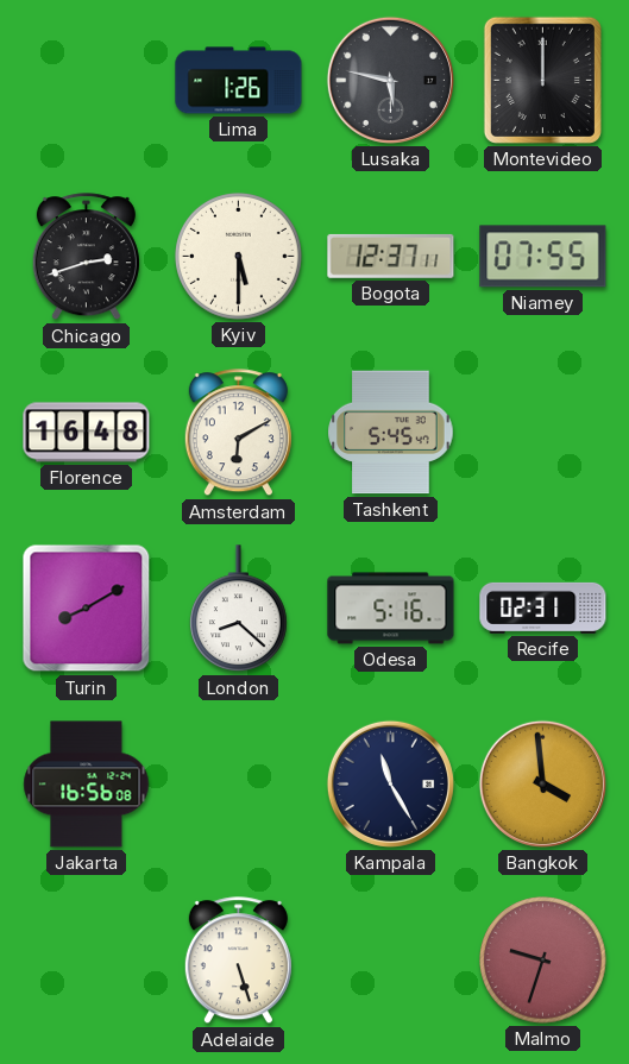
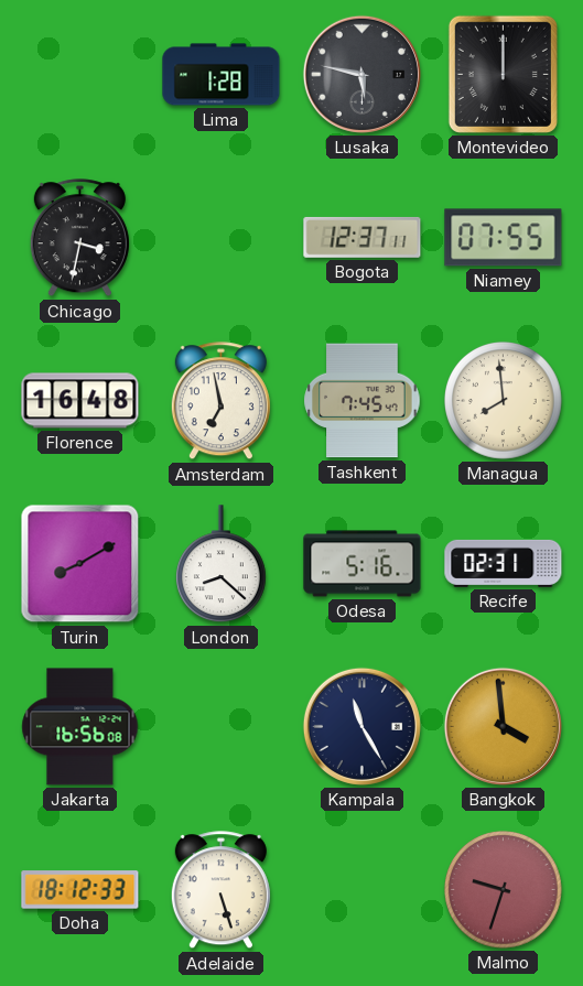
Lima: 1:26 -> 1:28
Chicago: 2:42 -> 3:32
Kyiv: 5:30 -> none
Amsterdam: 6:10 -> 6:58
Tashkent: 5:45 -> 7:45
Managua: none -> 7:59
Doha: none -> 18:12
